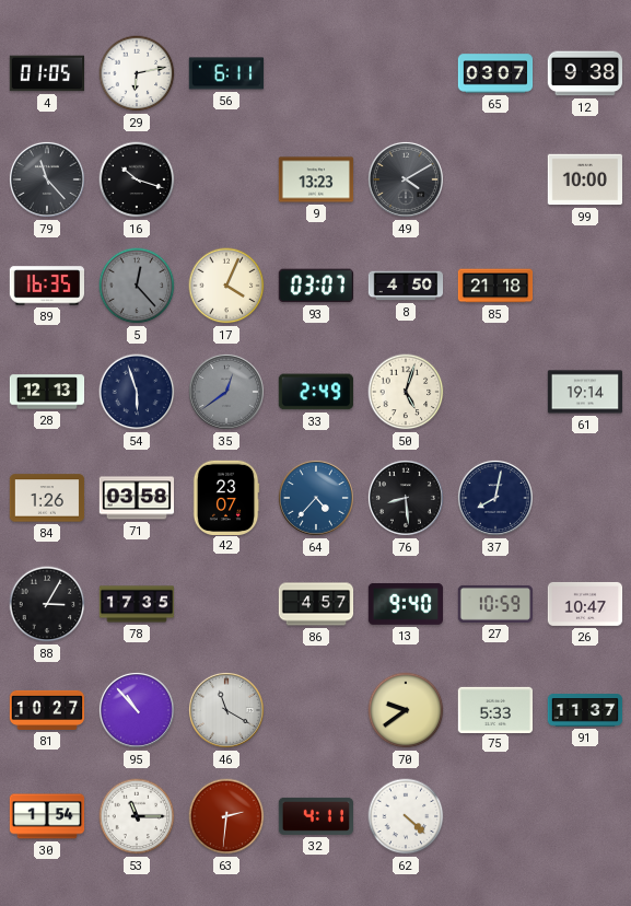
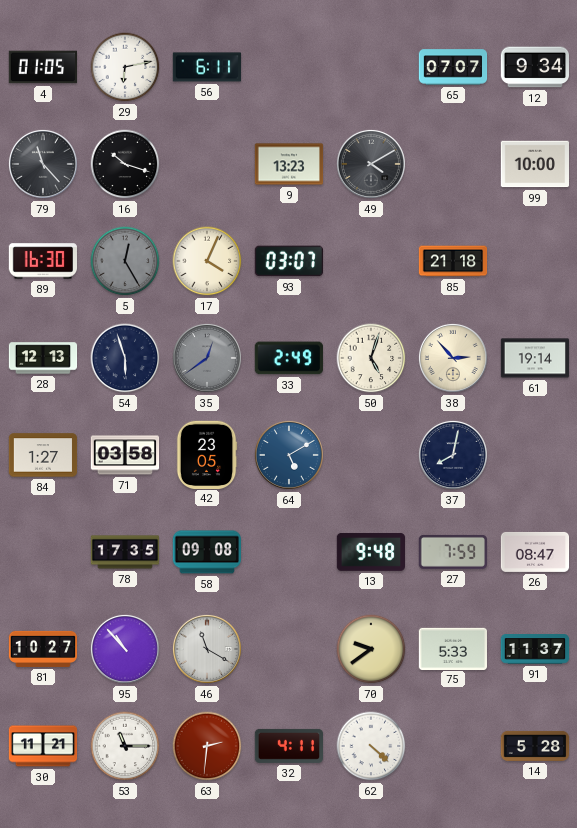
65: 03:07 -> 07:07
12: 9:38 -> 9:34
89: 16:35 -> 16:30
5: 12:23 -> 12:25
8: 4:50 -> none
38: none -> 2:53
84: 1:26 -> 1:27
42: 23:07 -> 23:05
64: 4:37 -> 5:10
76: 8:29 -> none
88: 3:05 -> none
58: none -> 09:08
86: 4:57 -> none
13: 9:40 -> 9:48
27: 10:59 -> 7:59
26: 10:47 -> 08:47
30: 1:54 -> 11:21
14: none -> 5:28
